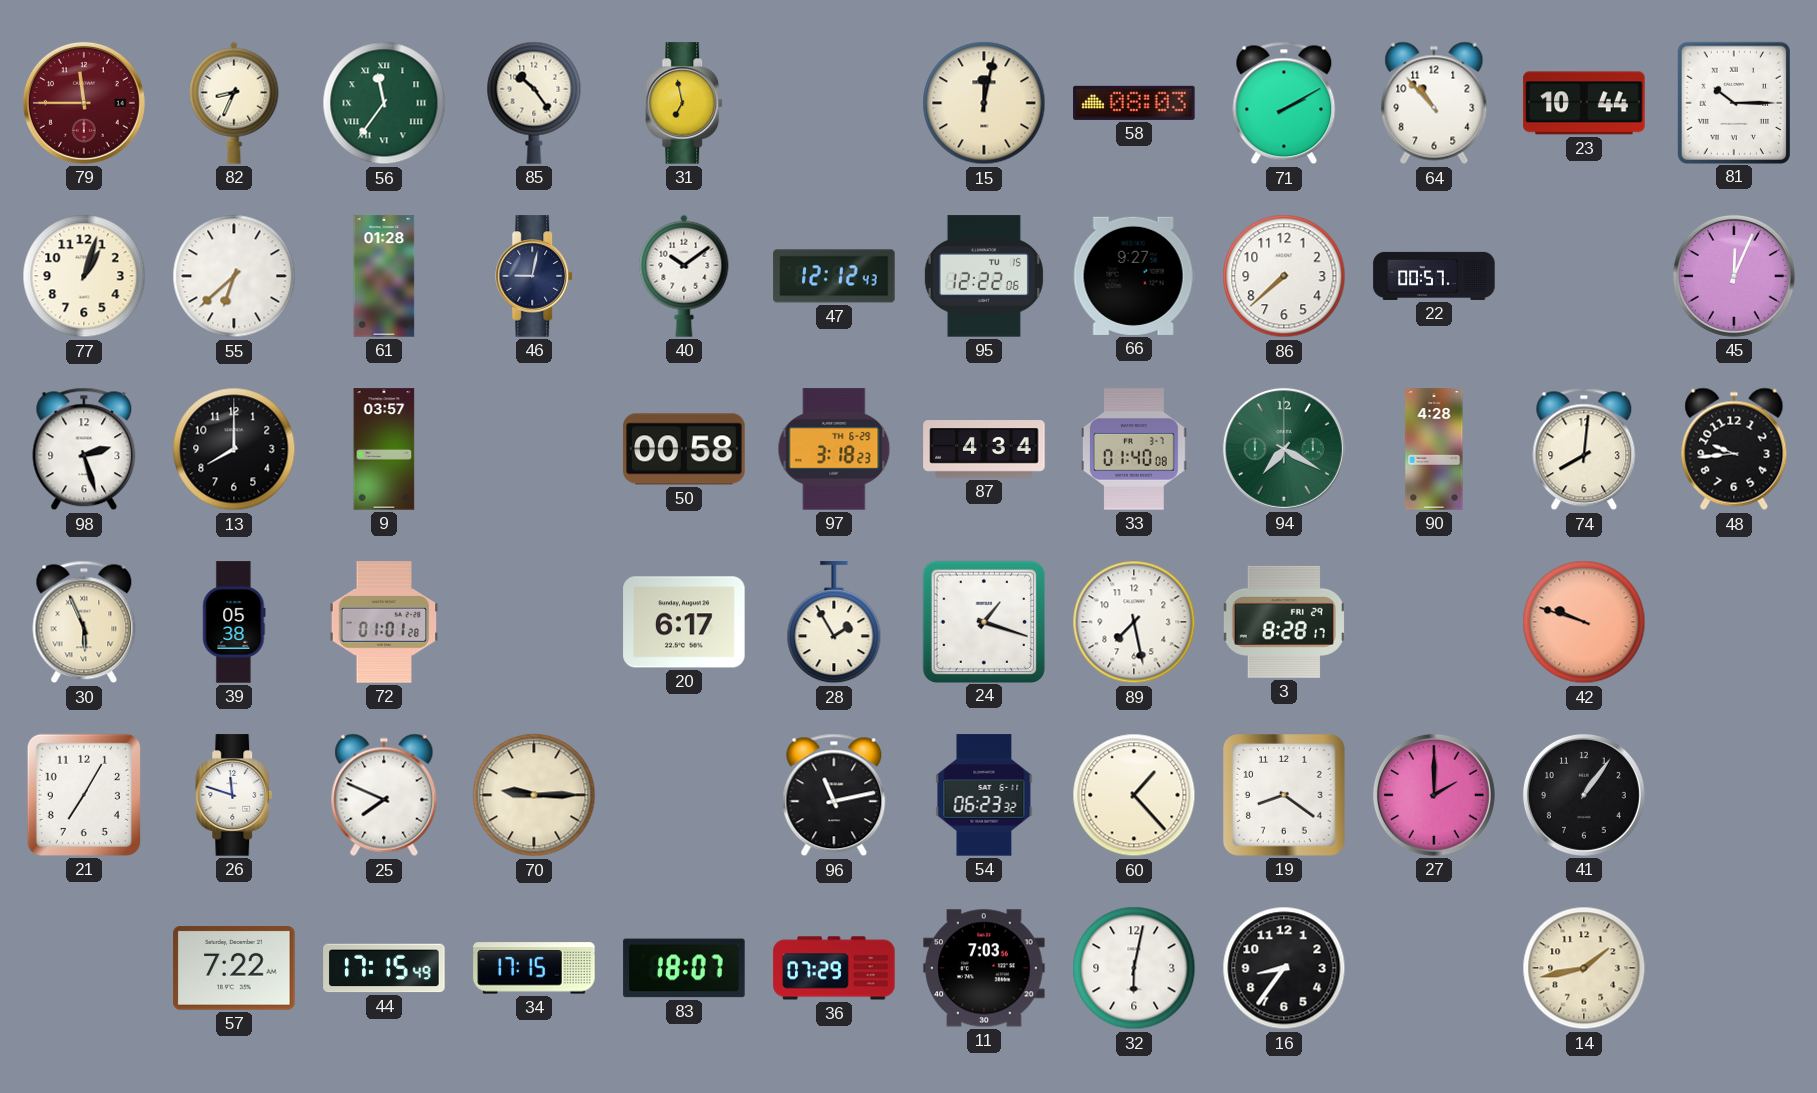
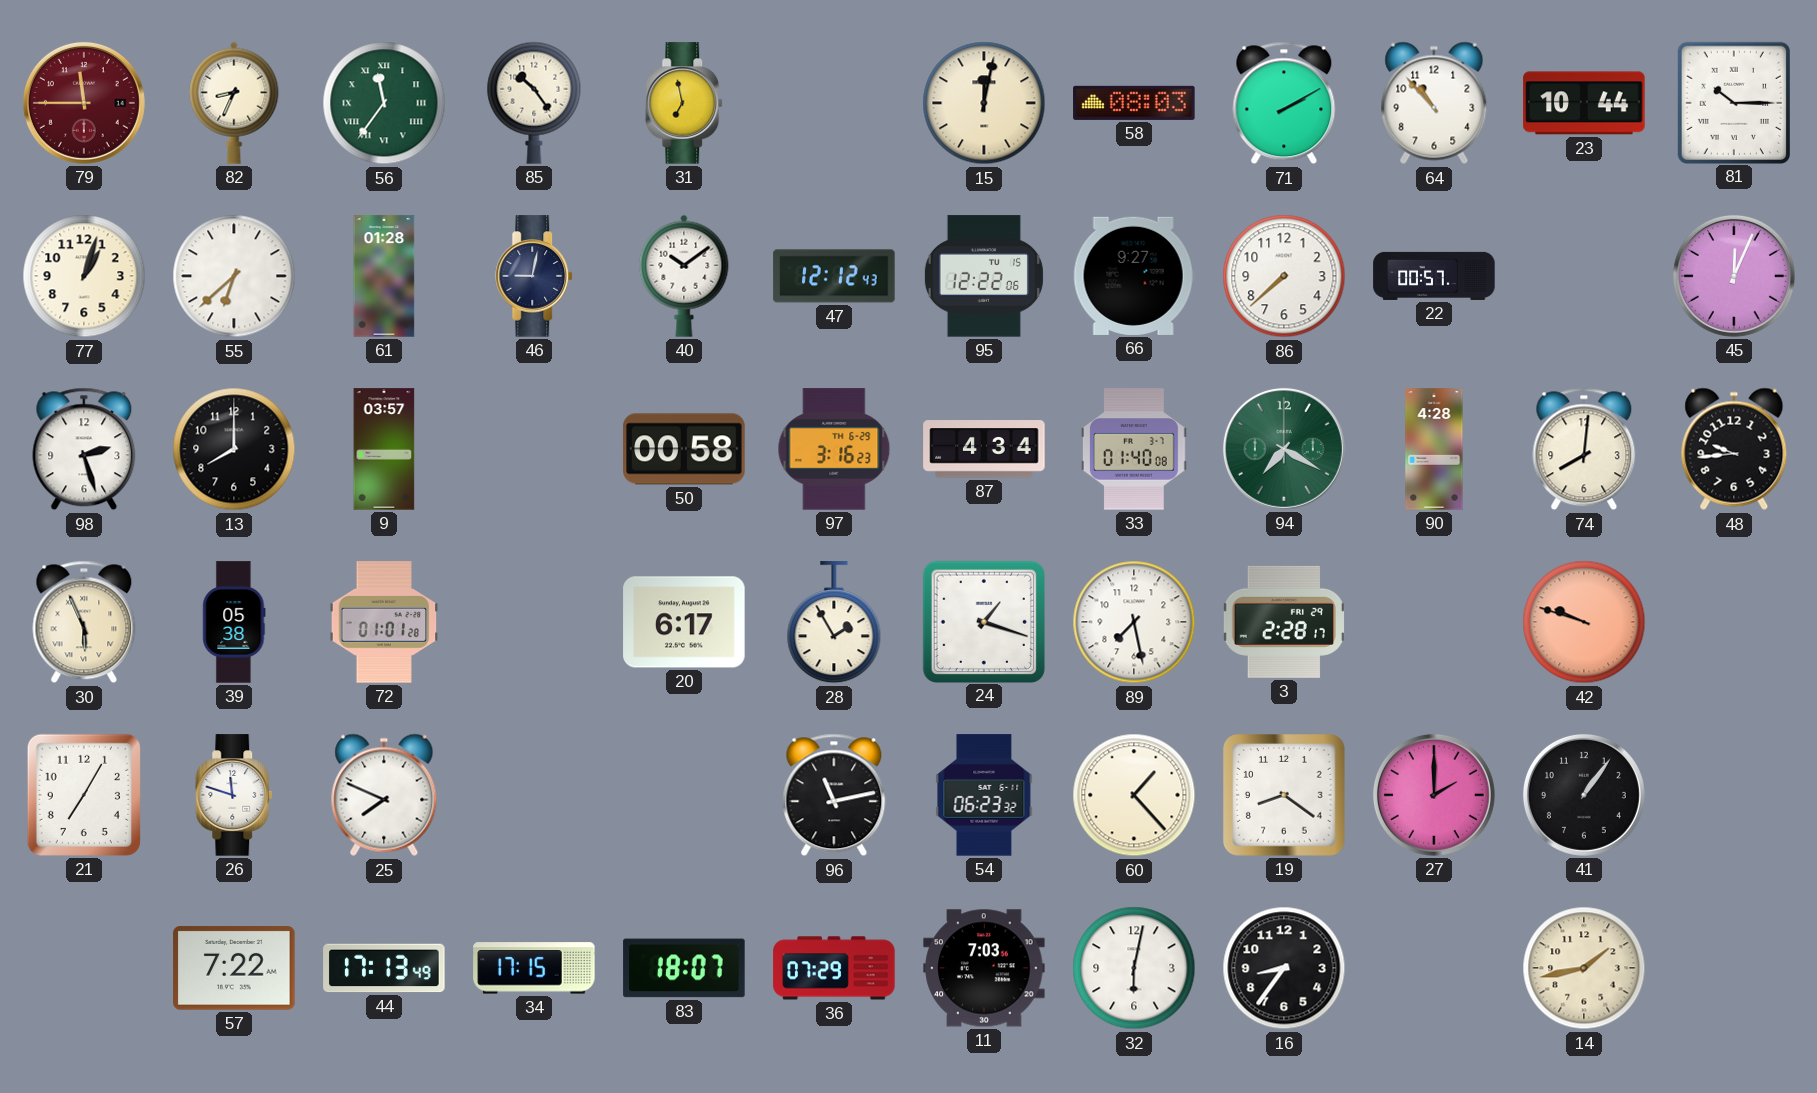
97: 3:18 -> 3:16
3: 8:28 -> 2:28
70: 9:15 -> none
44: 17:15 -> 17:13
